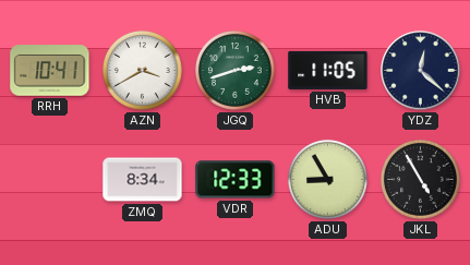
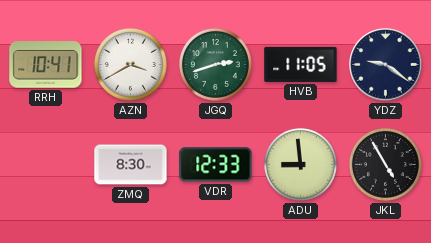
YDZ: 12:22 -> 9:21
ZMQ: 8:34 -> 8:30
ADU: 8:55 -> 8:59
